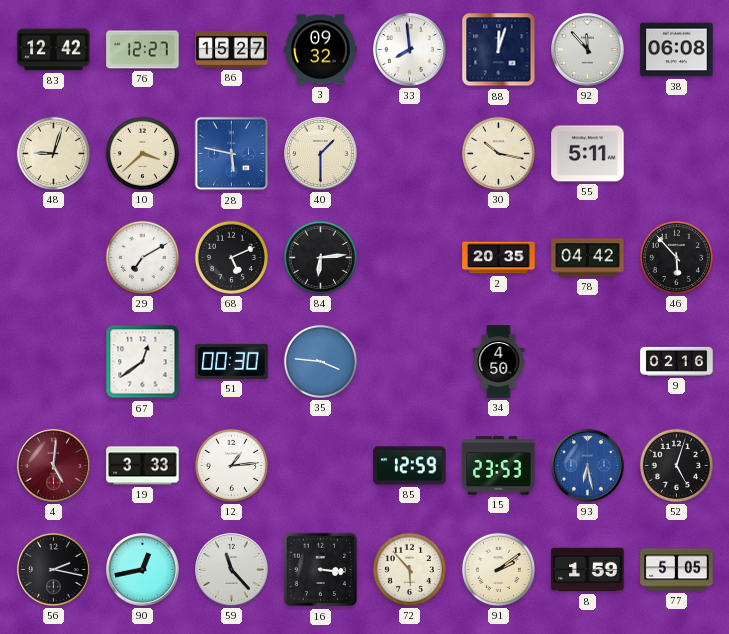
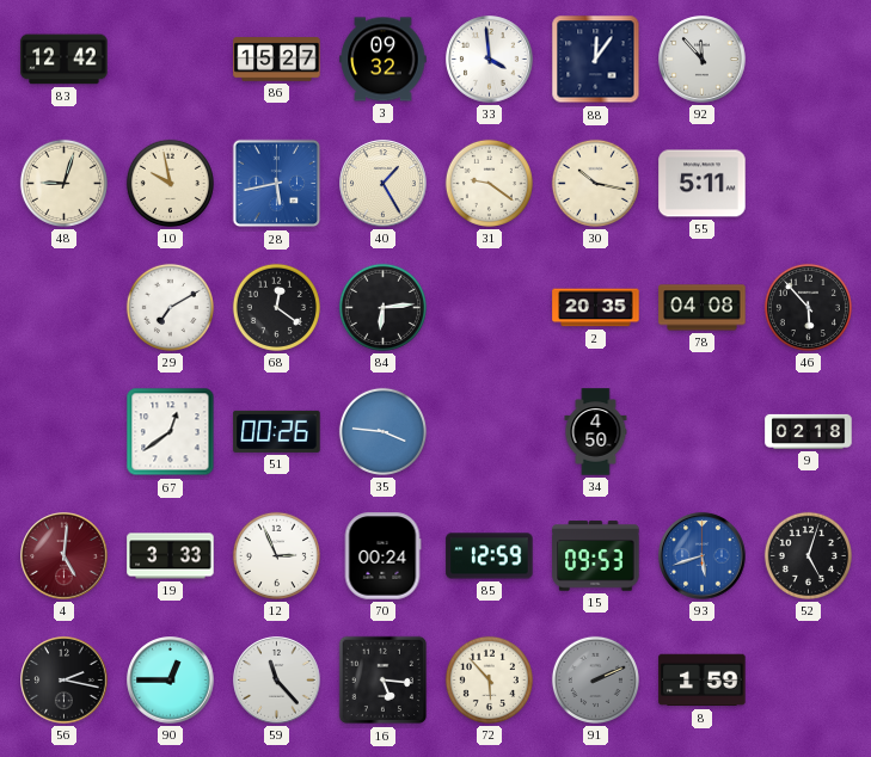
76: 12:27 -> none
33: 7:59 -> 3:59
88: 12:03 -> 12:06
38: 06:08 -> none
10: 3:38 -> 9:58
28: 5:47 -> 5:43
40: 1:30 -> 1:25
31: none -> 9:21
68: 5:11 -> 12:21
78: 04:42 -> 04:08
51: 00:30 -> 00:26
9: 02:16 -> 02:18
12: 1:14 -> 2:56
70: none -> 00:24
15: 23:53 -> 09:53
93: 6:28 -> 5:42
90: 12:43 -> 12:45
16: 3:16 -> 5:16
91: 2:09 -> 2:11
91 dial: cream -> grey
77: 5:05 -> none
